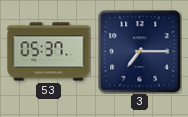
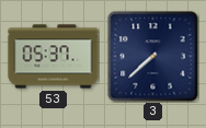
3: 7:15 -> 7:38
